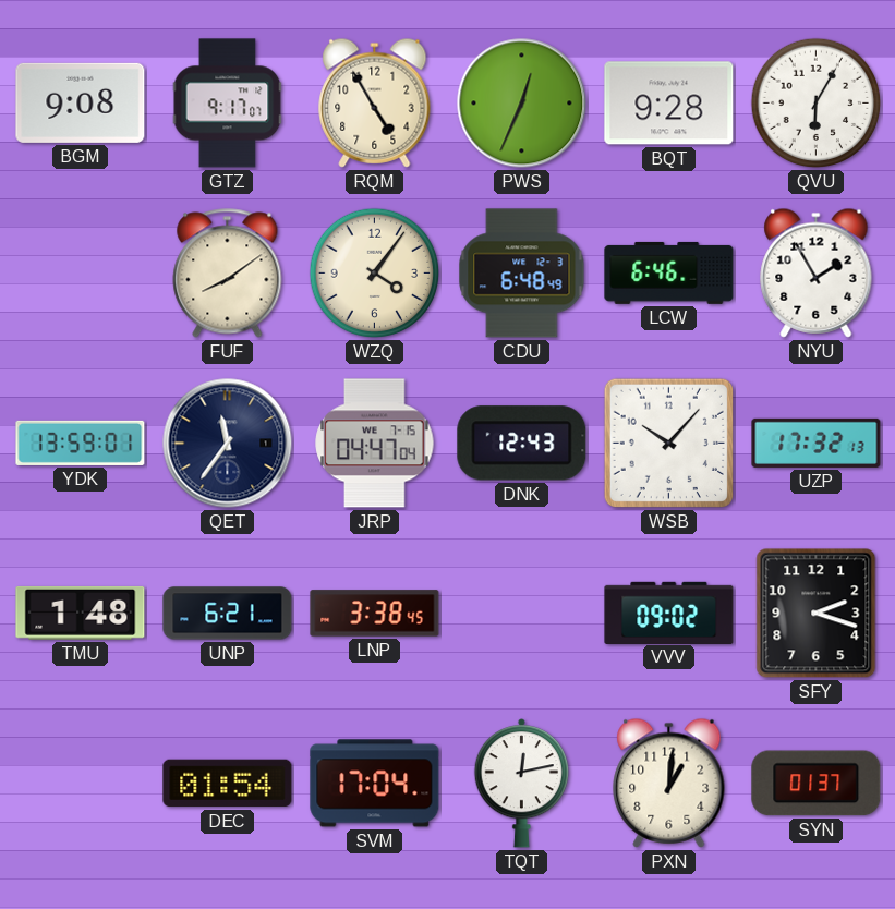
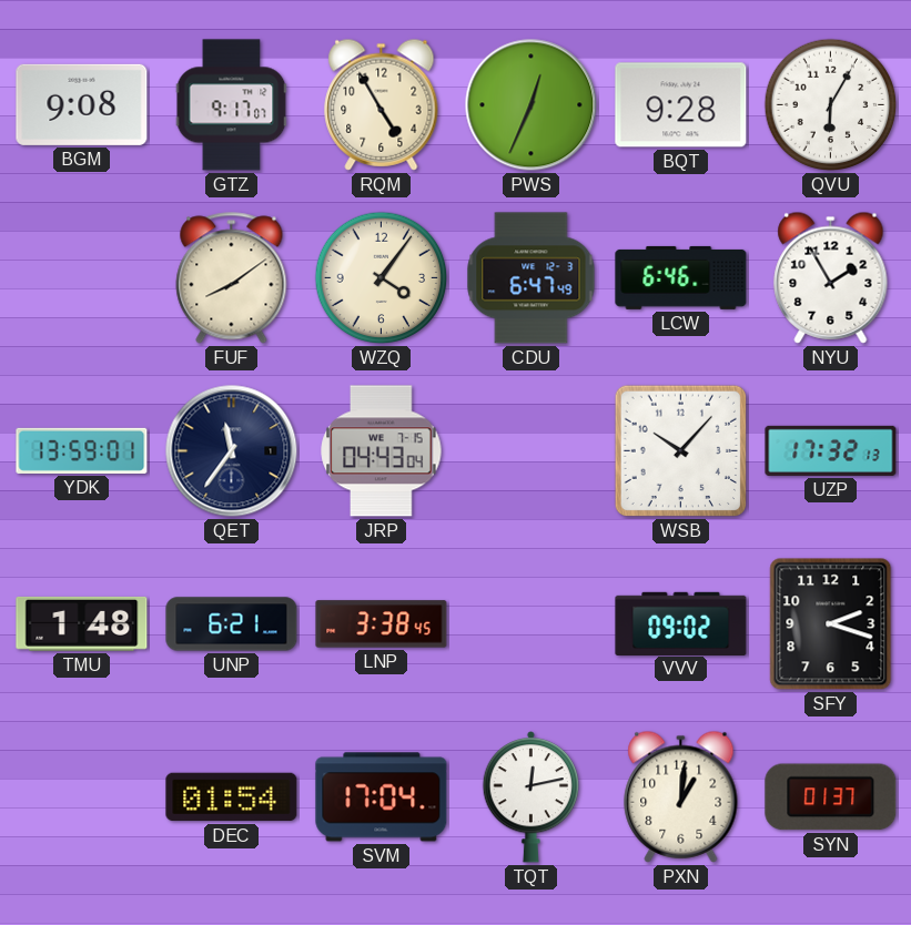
CDU: 6:48 -> 6:47
JRP: 04:47 -> 04:43
DNK: 12:43 -> none
